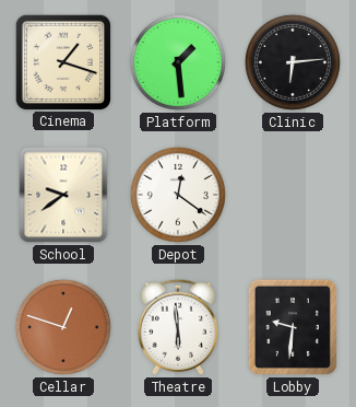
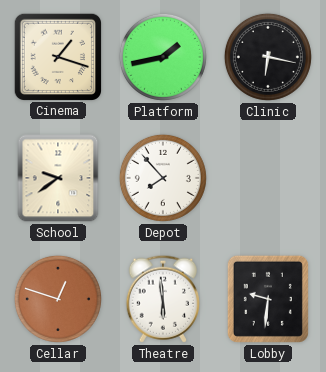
Platform: 1:29 -> 1:43
Clinic: 6:14 -> 6:17
Depot: 12:21 -> 7:53
